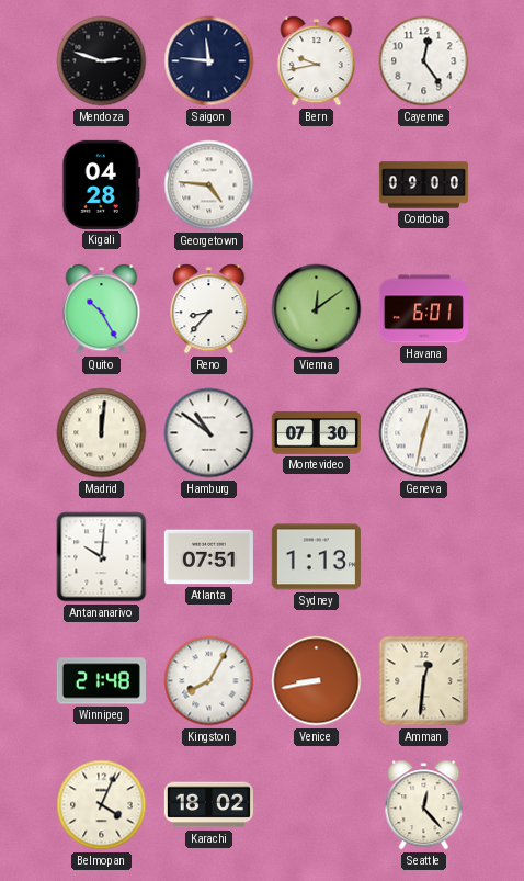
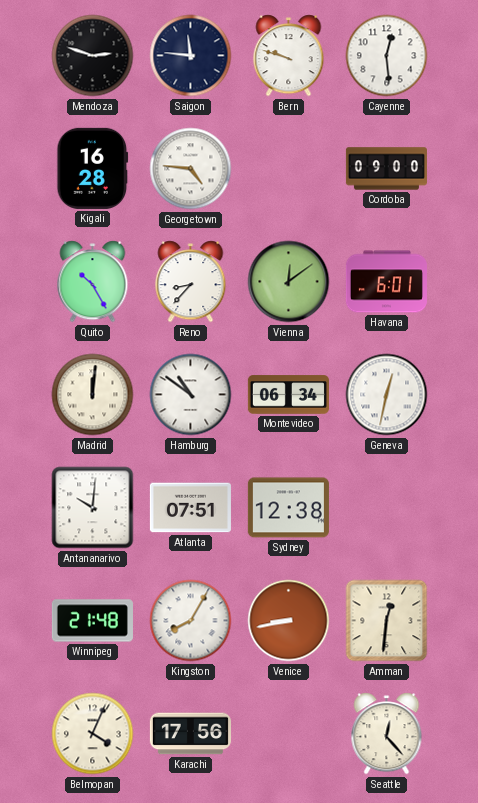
Bern: 9:43 -> 9:48
Cayenne: 12:24 -> 12:29
Kigali: 04:28 -> 16:28
Montevideo: 07:30 -> 06:34
Sydney: 1:13 -> 12:38
Karachi: 18:02 -> 17:56
